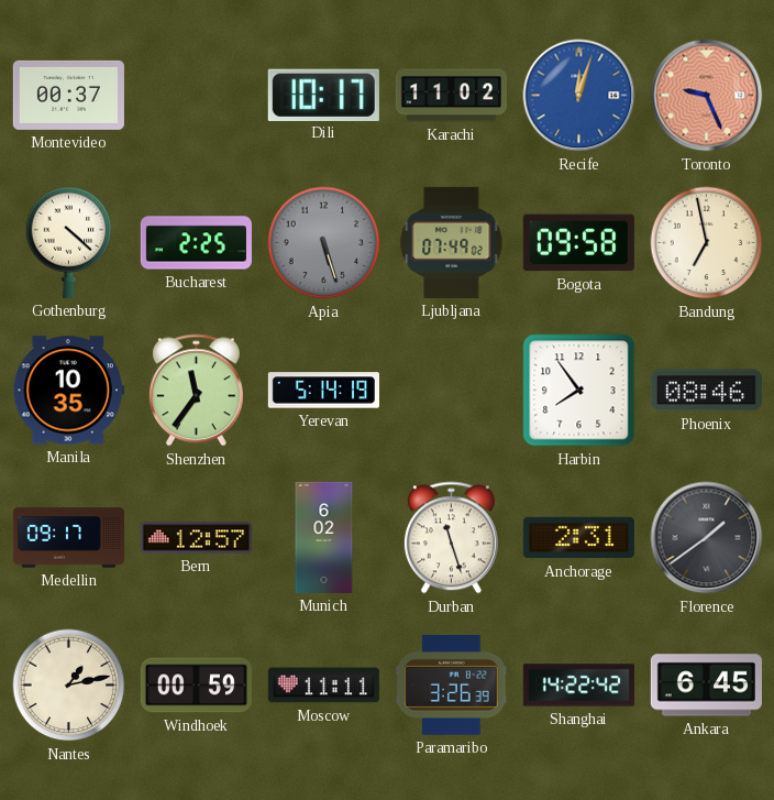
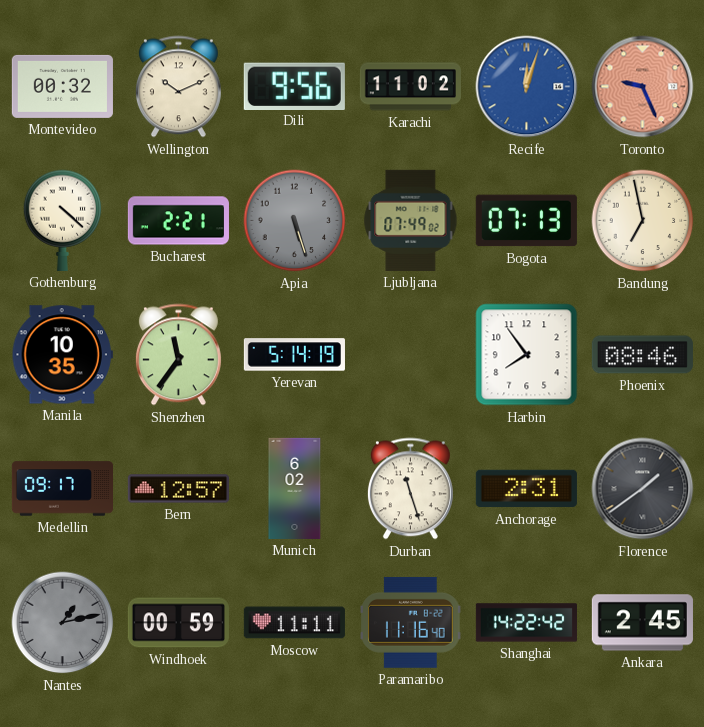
Montevideo: 00:37 -> 00:32
Wellington: none -> 10:11
Dili: 10:17 -> 9:56
Bucharest: 2:25 -> 2:21
Bogota: 09:58 -> 07:13
Nantes dial: cream -> grey
Paramaribo: 3:26 -> 11:16
Ankara: 6:45 -> 2:45
